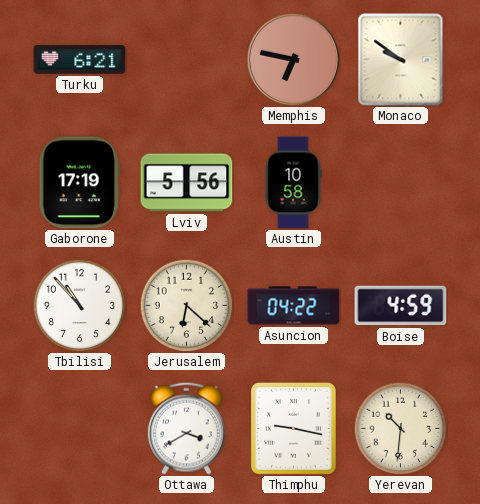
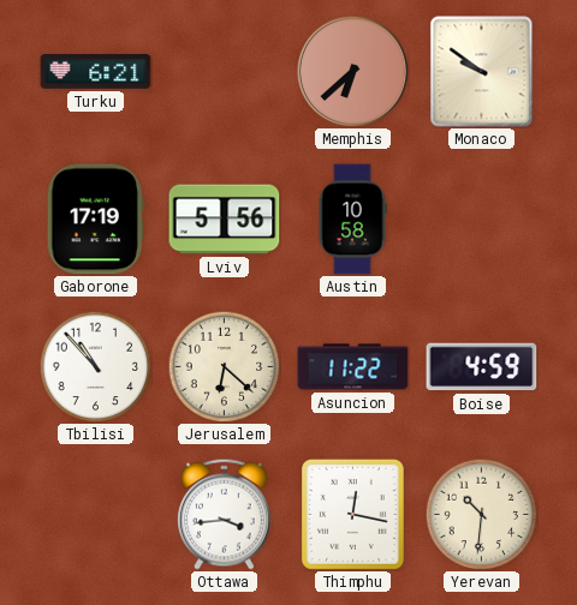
Memphis: 6:47 -> 6:38
Asuncion: 04:22 -> 11:22
Ottawa: 3:40 -> 3:44
Thimphu: 9:17 -> 12:17
